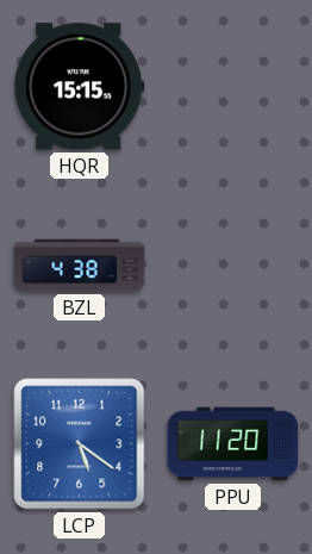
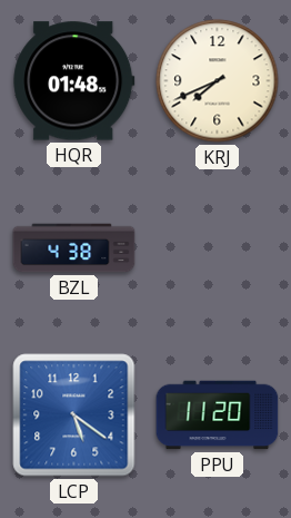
HQR: 15:15 -> 01:48
KRJ: none -> 7:41
